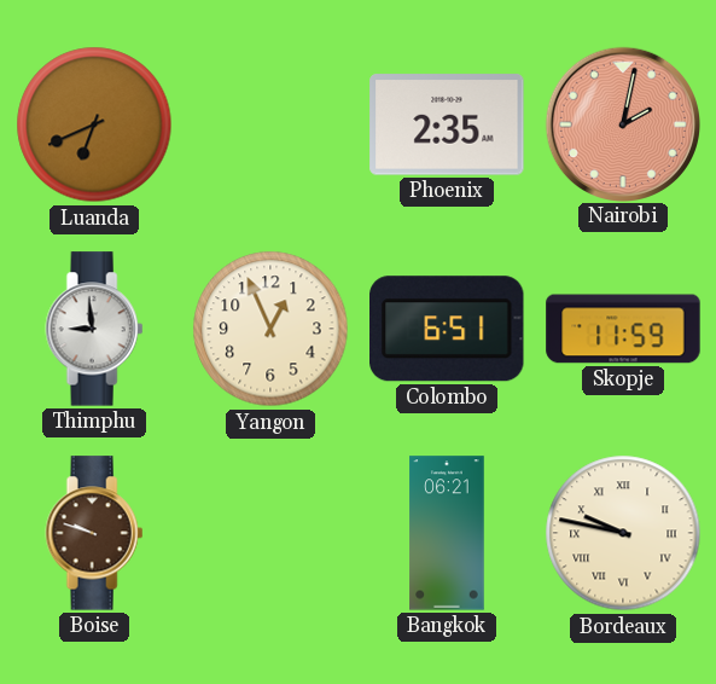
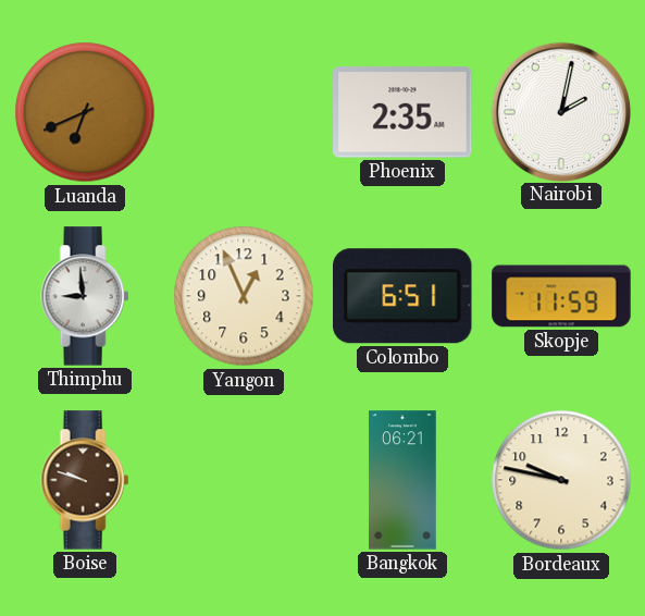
Nairobi dial: salmon -> white
Bordeaux numerals: Roman -> Arabic
